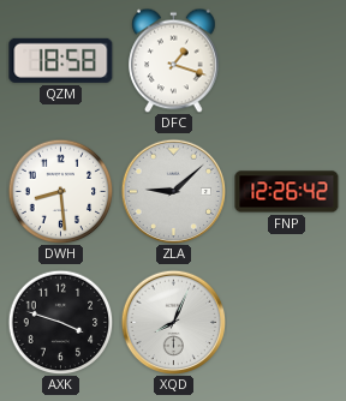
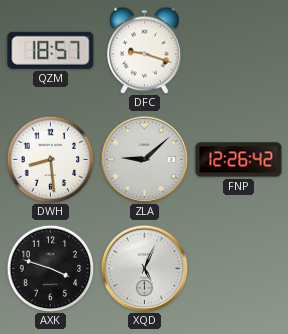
QZM: 18:58 -> 18:57
DFC: 1:18 -> 9:18
XQD: 8:04 -> 5:04
